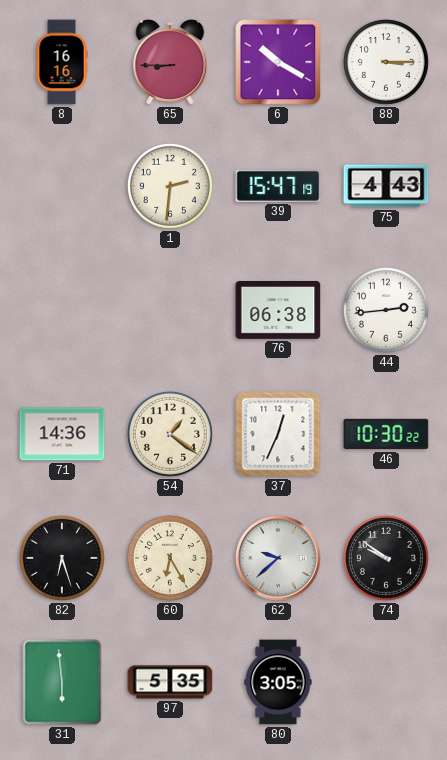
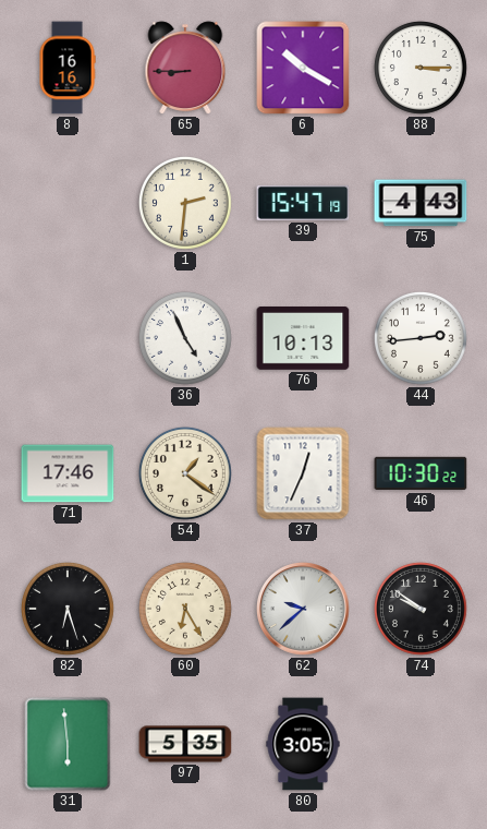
36: none -> 4:56
76: 06:38 -> 10:13
71: 14:36 -> 17:46
